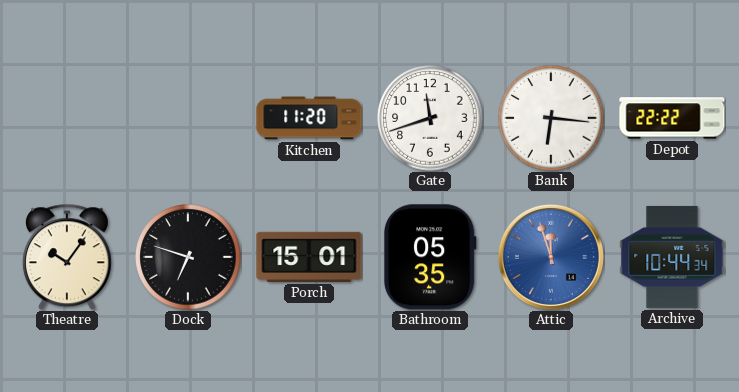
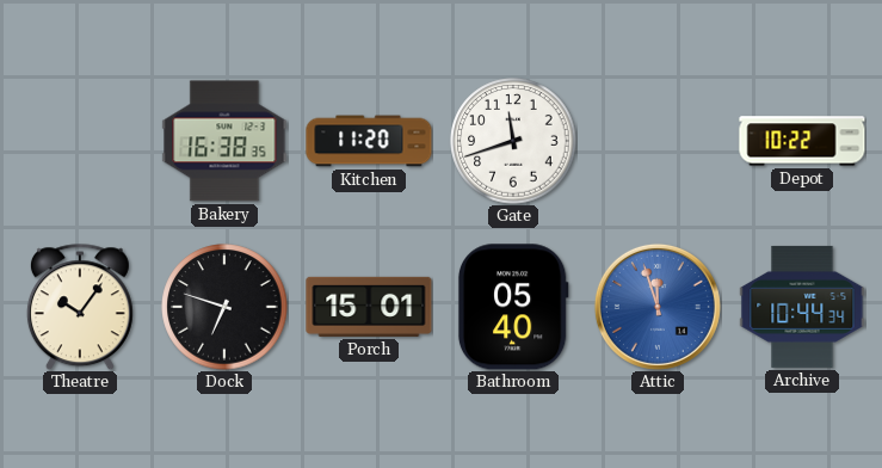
Bakery: none -> 16:38
Bank: 6:16 -> none
Depot: 22:22 -> 10:22
Bathroom: 05:35 -> 05:40
